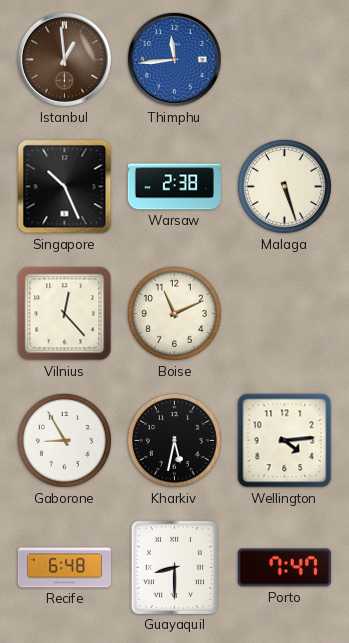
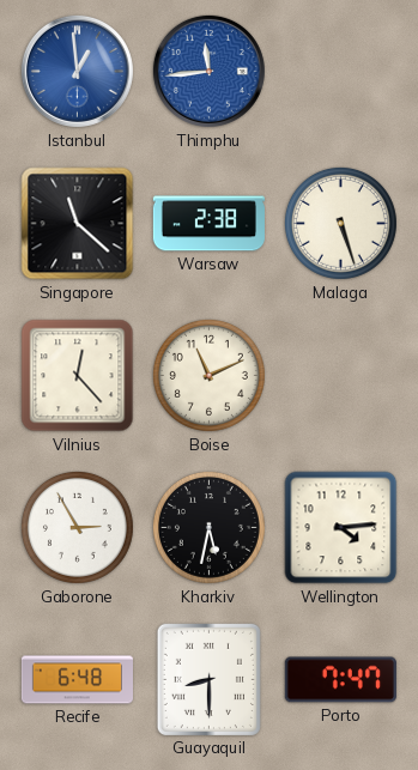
Istanbul dial: brown -> blue
Singapore: 10:26 -> 11:22
Gaborone: 8:55 -> 2:55
